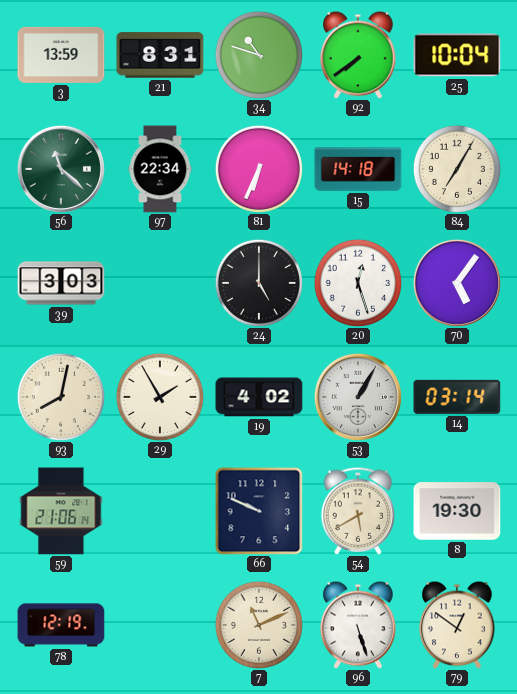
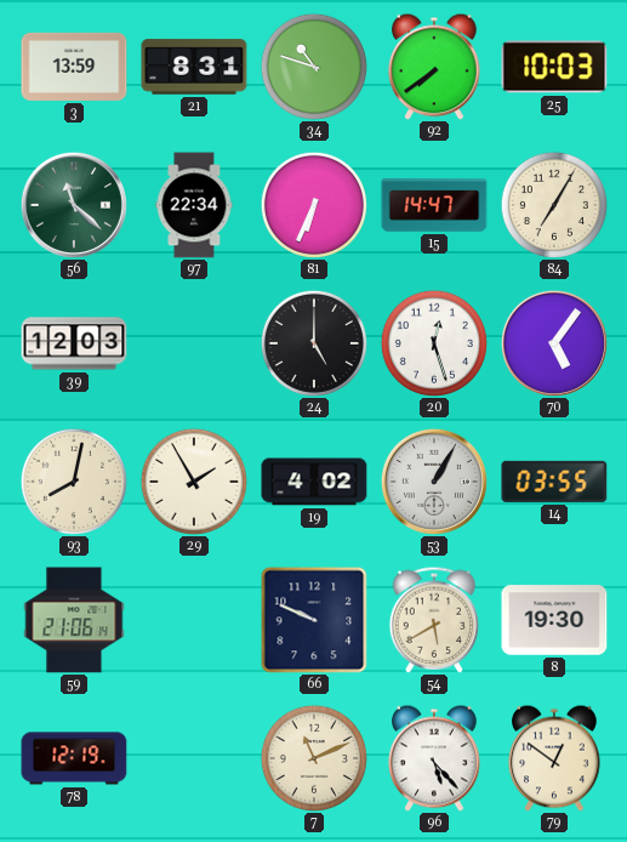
25: 10:04 -> 10:03
15: 14:18 -> 14:47
39: 3:03 -> 12:03
14: 03:14 -> 03:55
96: 5:27 -> 5:23
